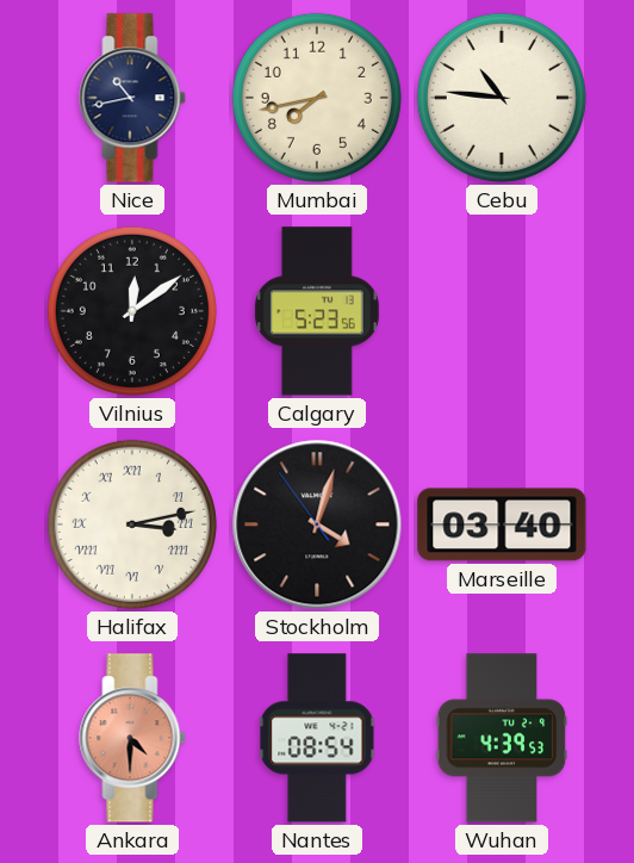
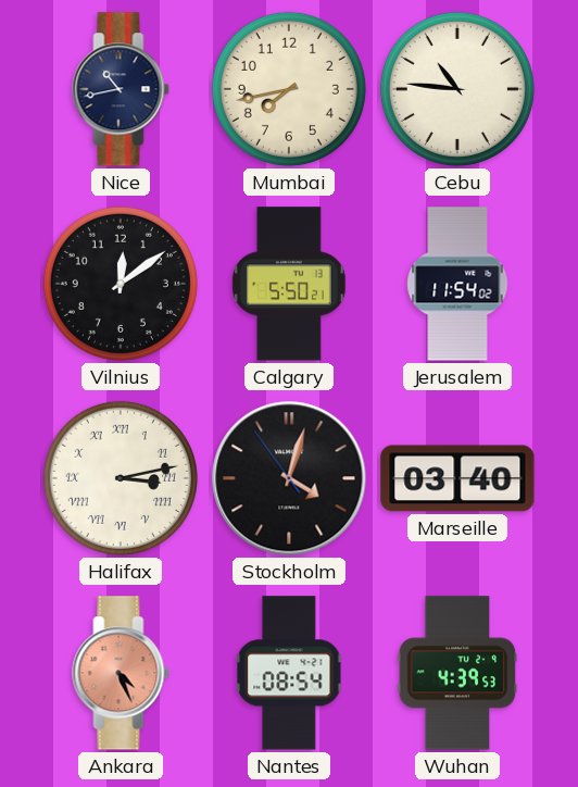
Calgary: 5:23 -> 5:50
Jerusalem: none -> 11:54
Ankara: 4:30 -> 4:26
